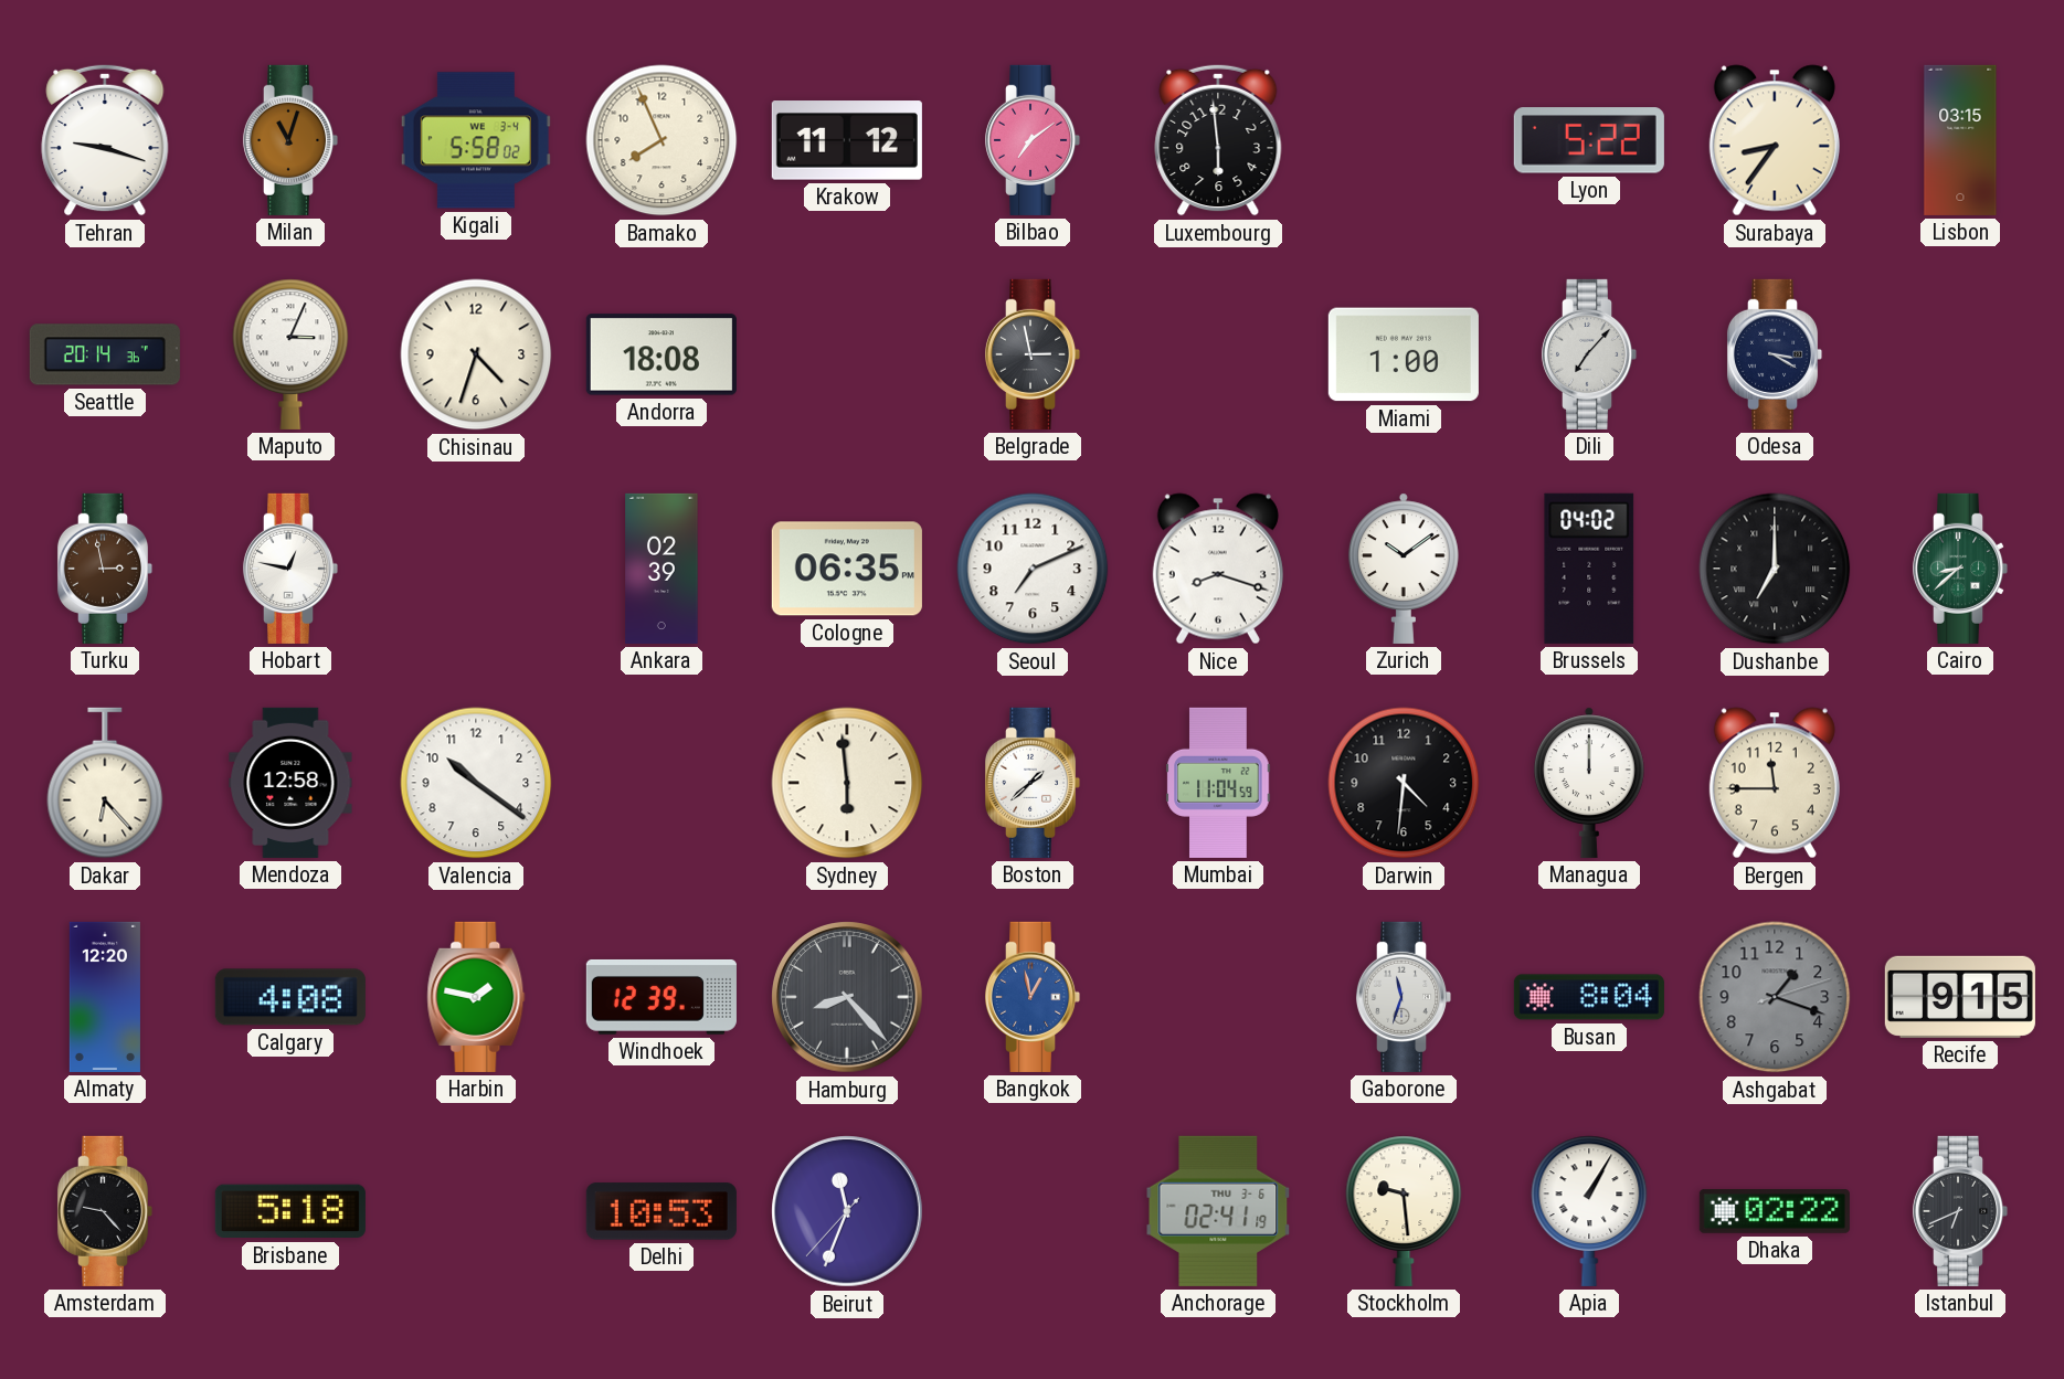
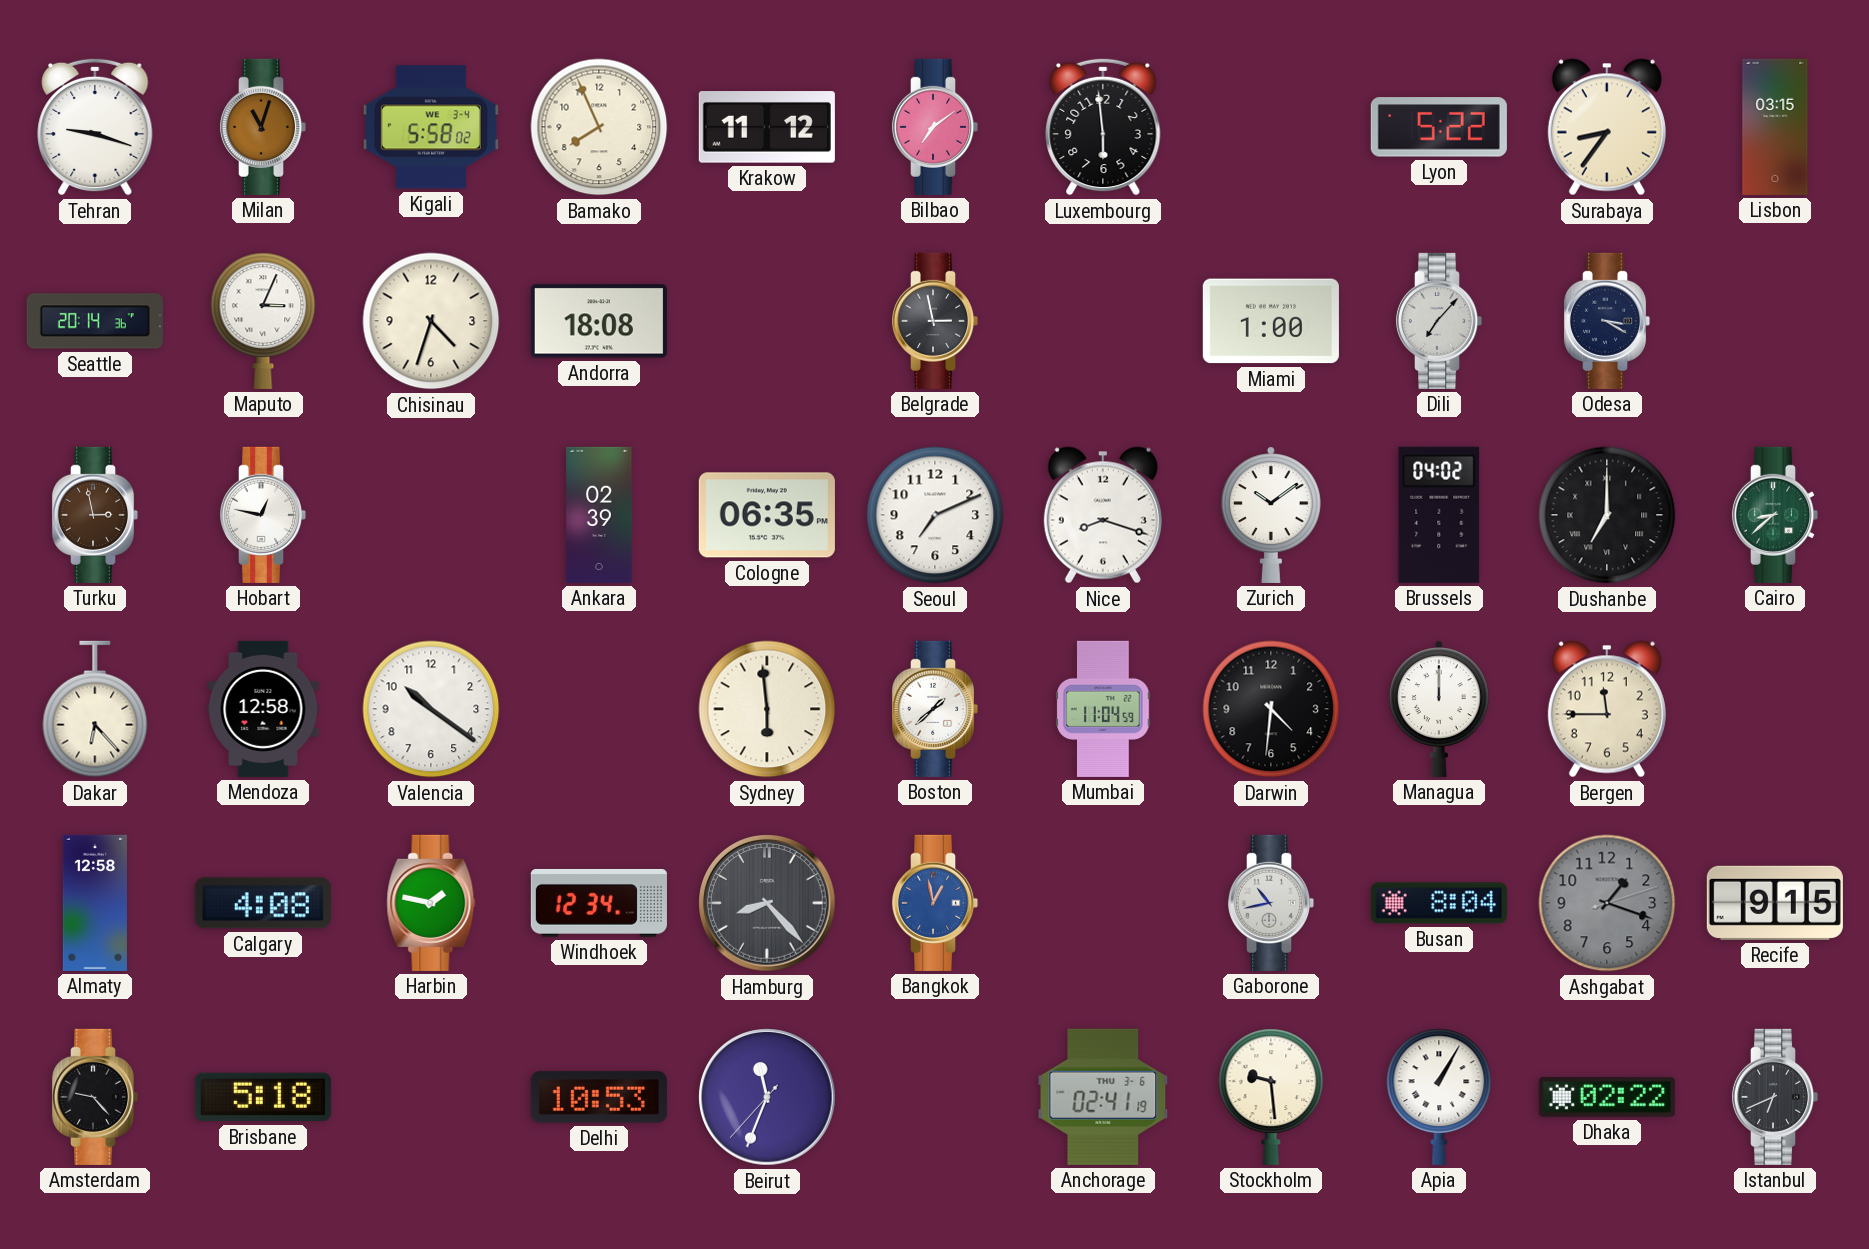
Almaty: 12:20 -> 12:58
Windhoek: 12:39 -> 12:34
Gaborone: 11:33 -> 10:43
